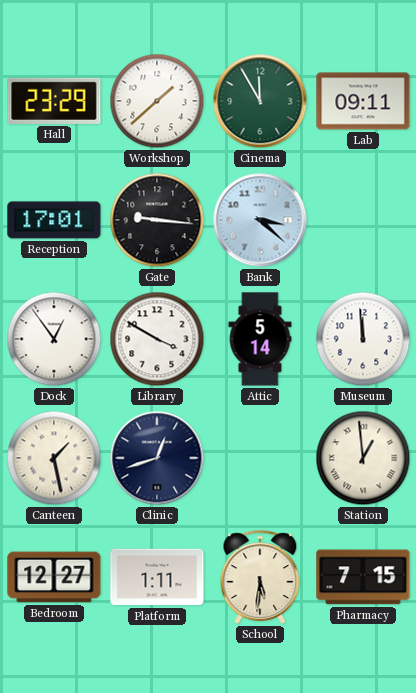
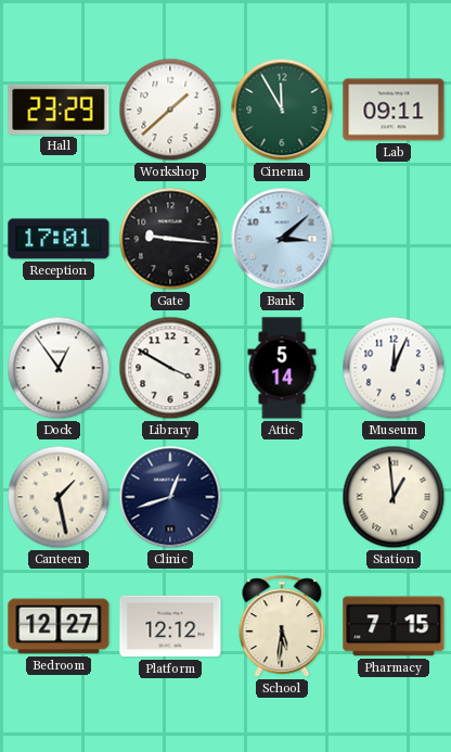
Bank: 3:22 -> 3:08
Museum: 11:59 -> 12:04
Platform: 1:11 -> 12:12
